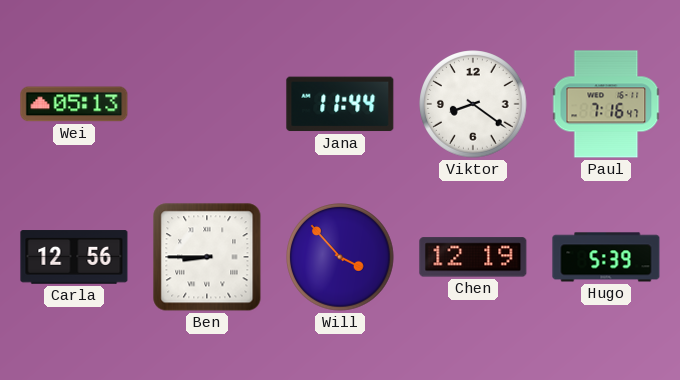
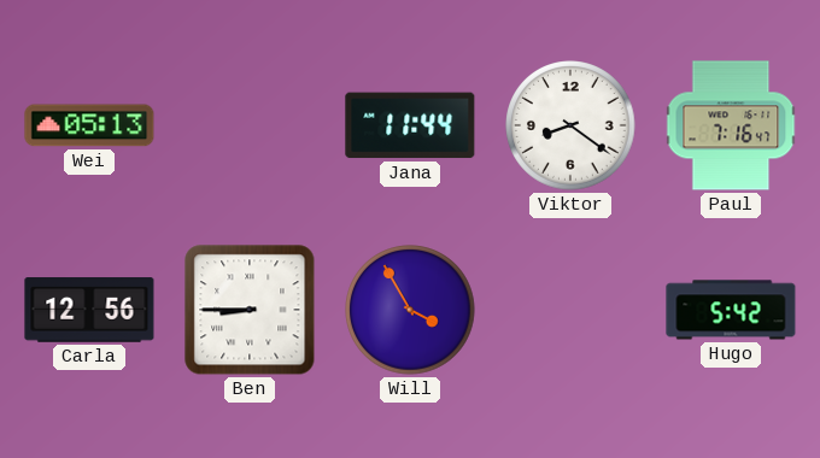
Will: 3:53 -> 3:55
Chen: 12:19 -> none
Hugo: 5:39 -> 5:42
